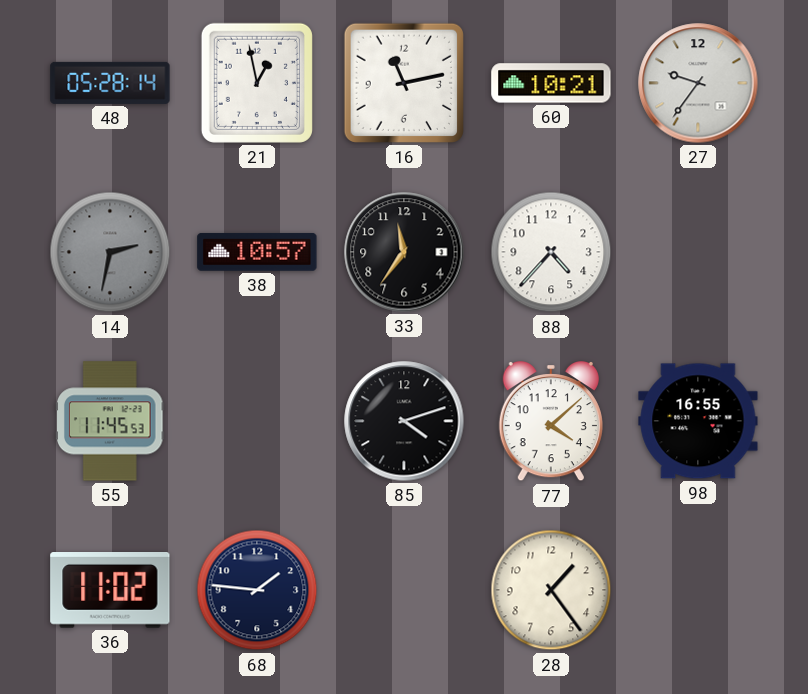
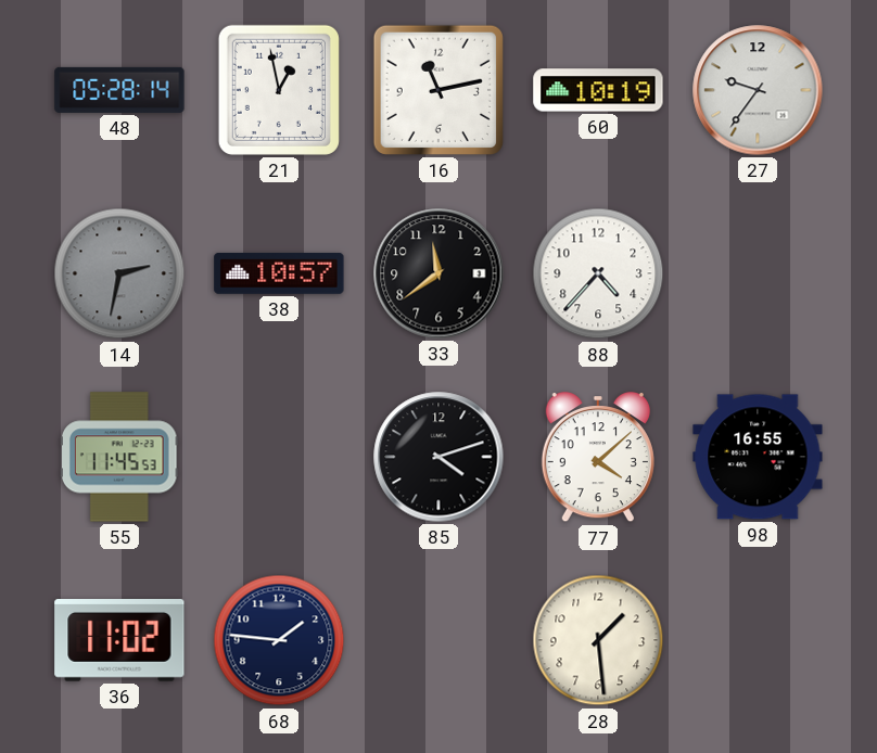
60: 10:21 -> 10:19
33: 11:36 -> 11:39
28: 1:24 -> 1:29
